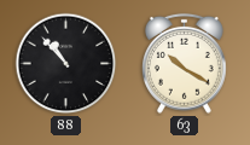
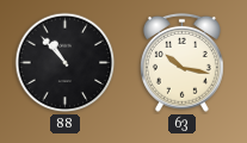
63: 10:20 -> 10:17
